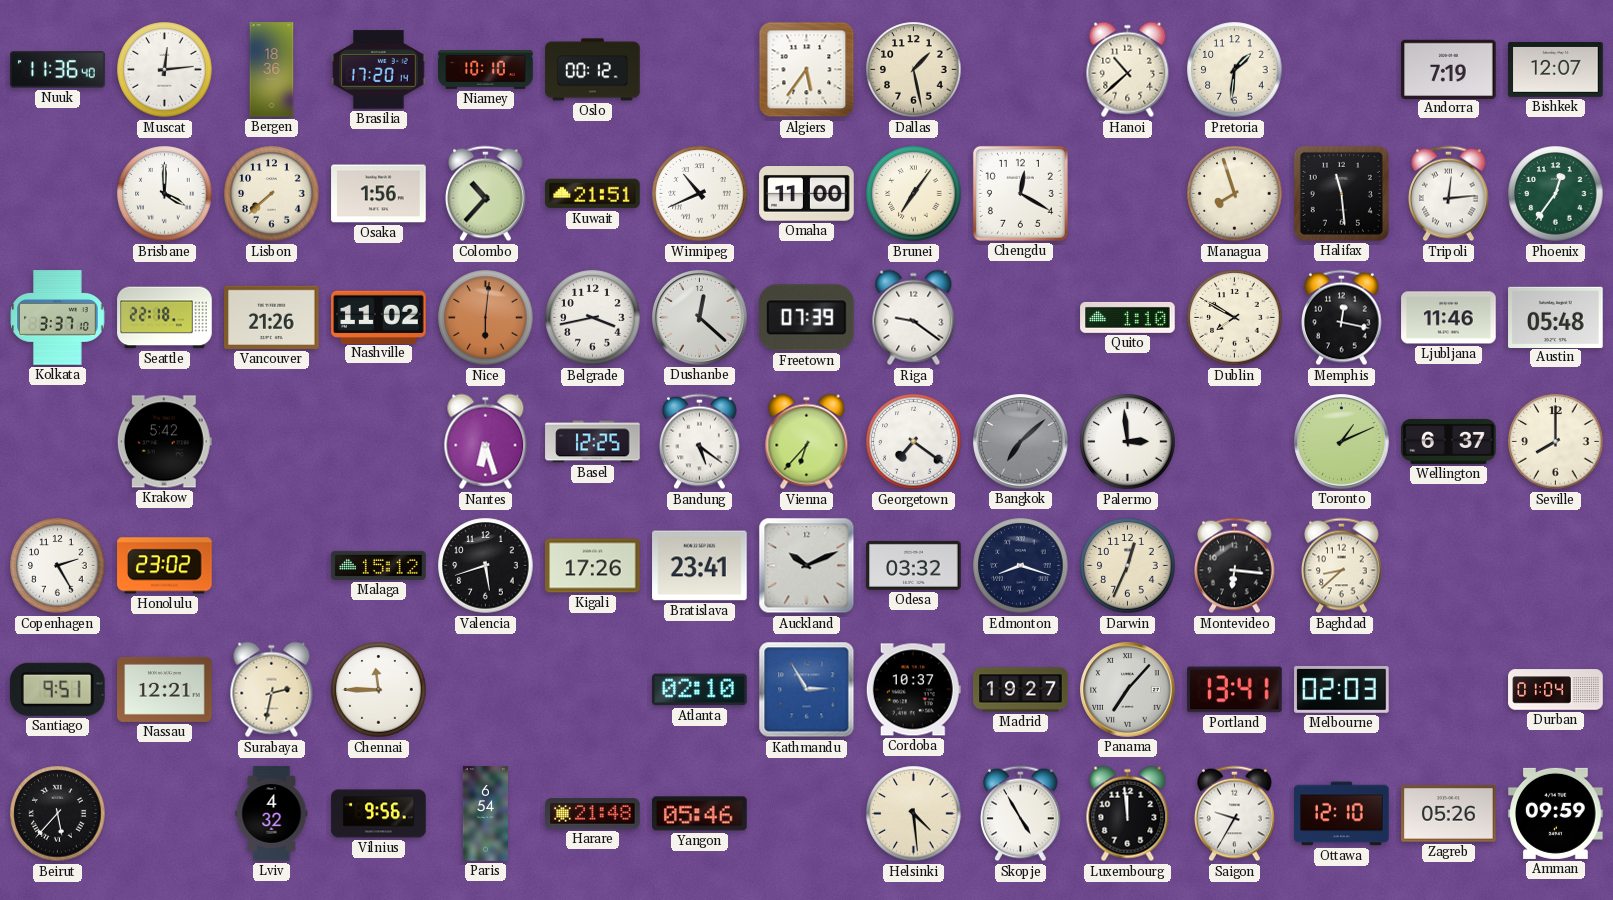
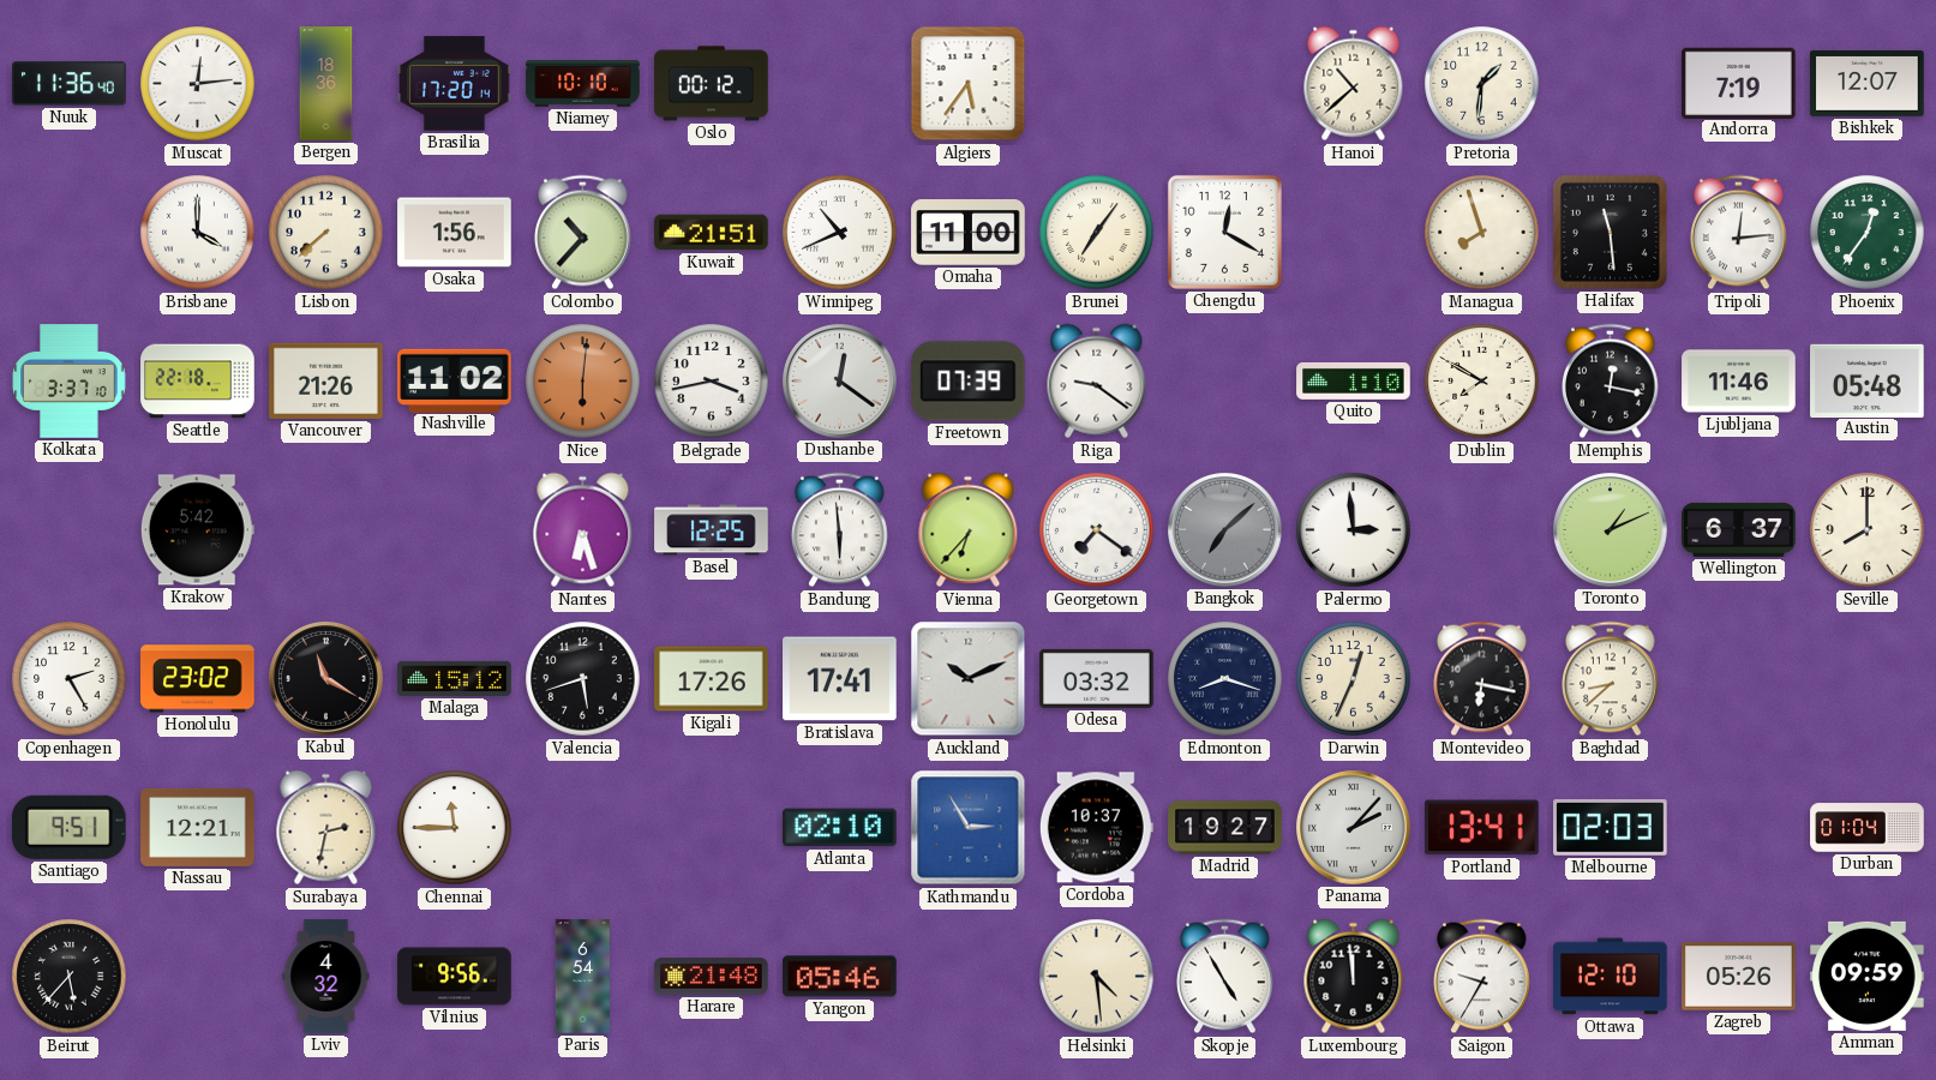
Dallas: 1:28 -> none
Dushanbe: 12:22 -> 12:21
Bandung: 5:21 -> 5:59
Kabul: none -> 11:20
Bratislava: 23:41 -> 17:41
Montevideo: 6:16 -> 6:17
Panama: 7:07 -> 2:07
